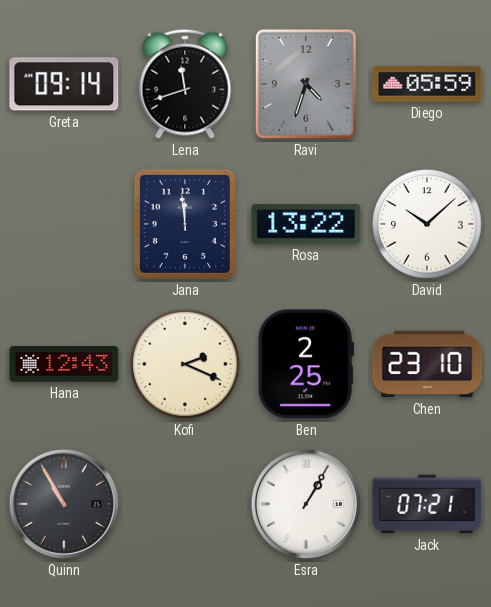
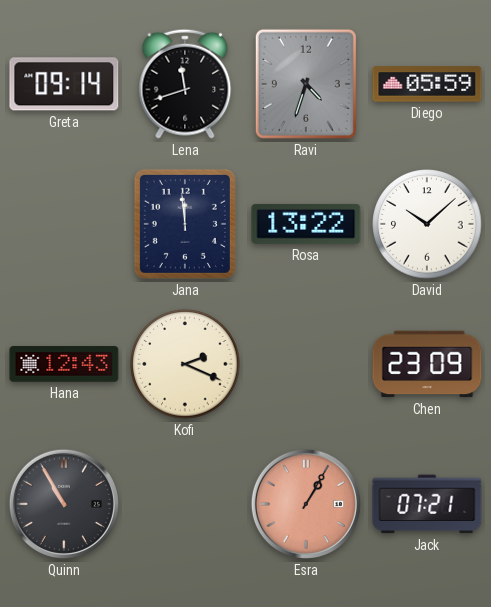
Ben: 2:25 -> none
Chen: 23:10 -> 23:09
Esra dial: white -> salmon
